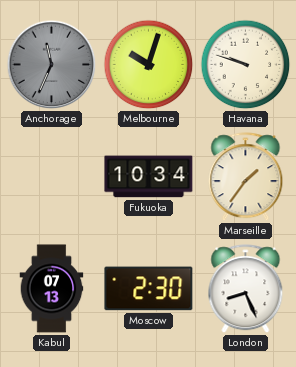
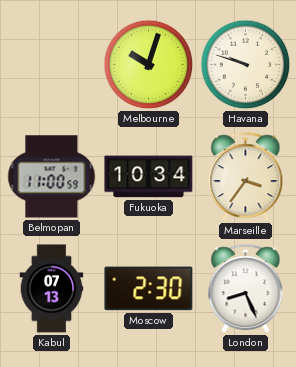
Anchorage: 11:34 -> none
Belmopan: none -> 11:00
Marseille: 1:36 -> 3:36
